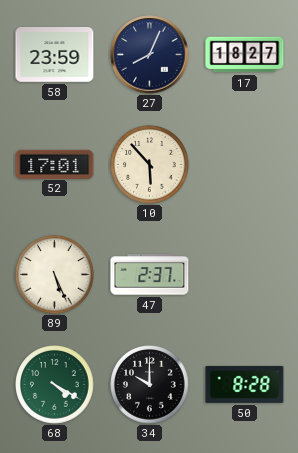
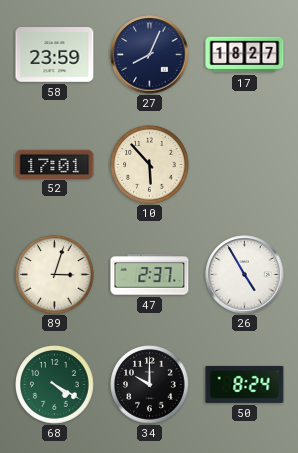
89: 5:26 -> 3:03
26: none -> 4:55
50: 8:28 -> 8:24
